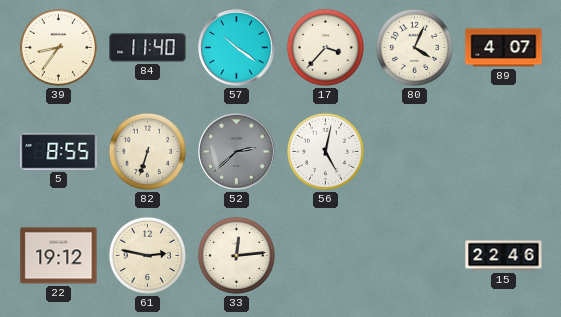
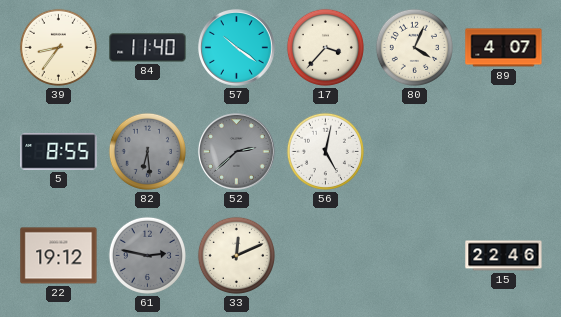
82: 6:33 -> 6:29
82 dial: cream -> grey
61 dial: cream -> grey
33: 12:14 -> 12:11
